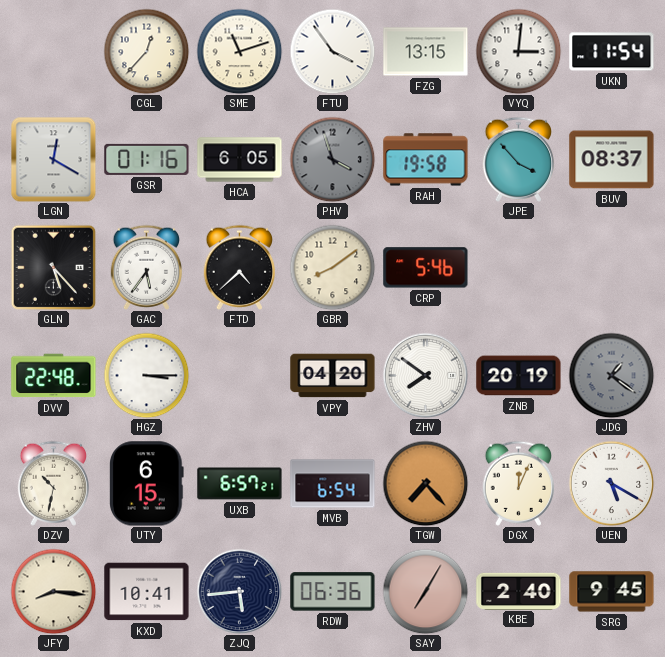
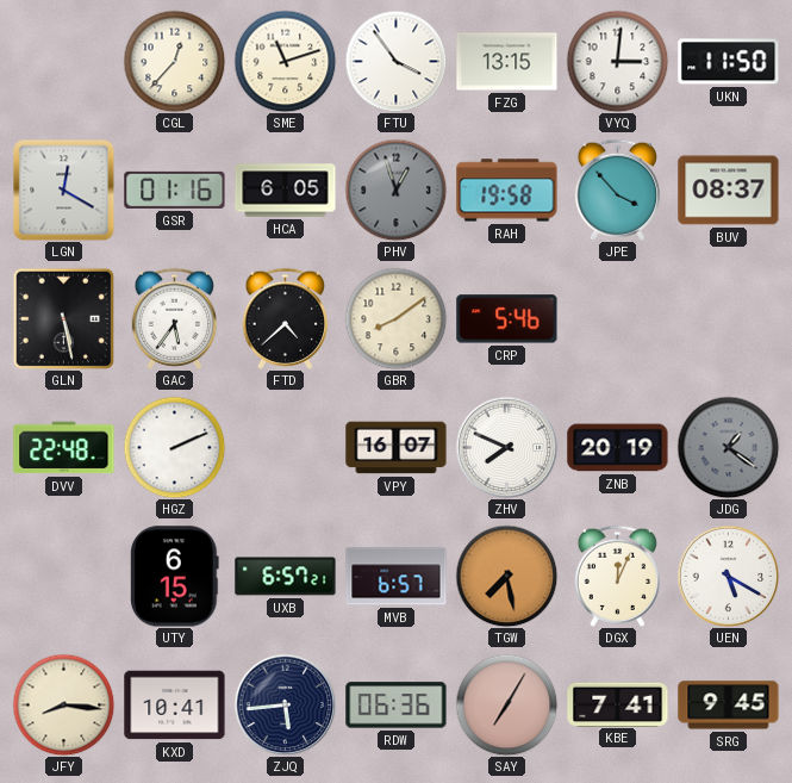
UKN: 11:54 -> 11:50
PHV: 3:57 -> 12:57
GLN: 5:23 -> 5:28
HGZ: 3:15 -> 2:11
VPY: 04:20 -> 16:07
ZHV: 7:51 -> 7:49
DZV: 10:32 -> none
MVB: 6:54 -> 6:57
TGW: 7:23 -> 7:28
KBE: 2:40 -> 7:41
